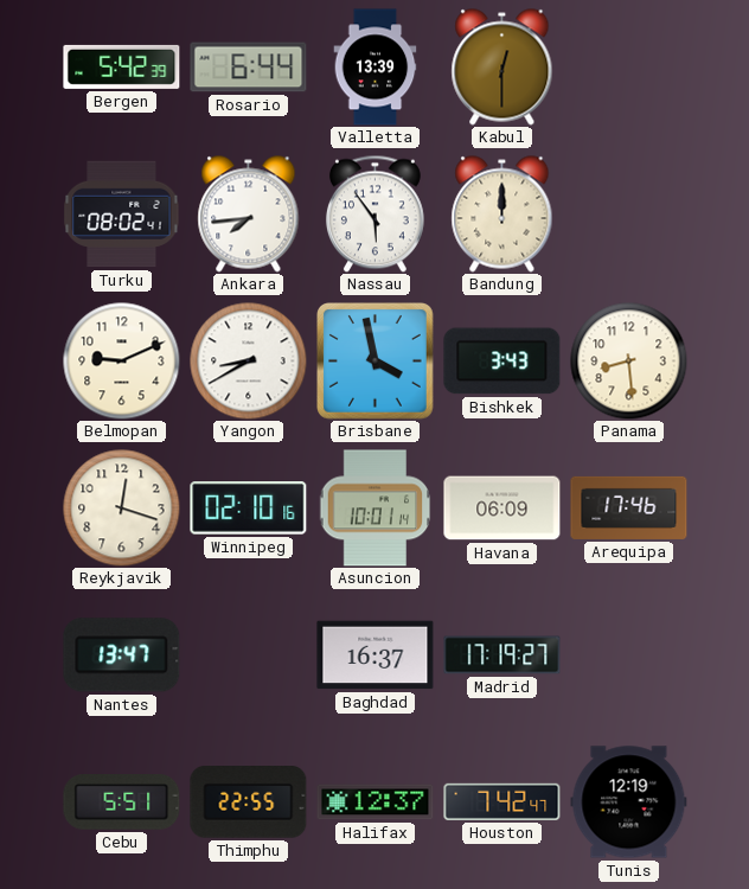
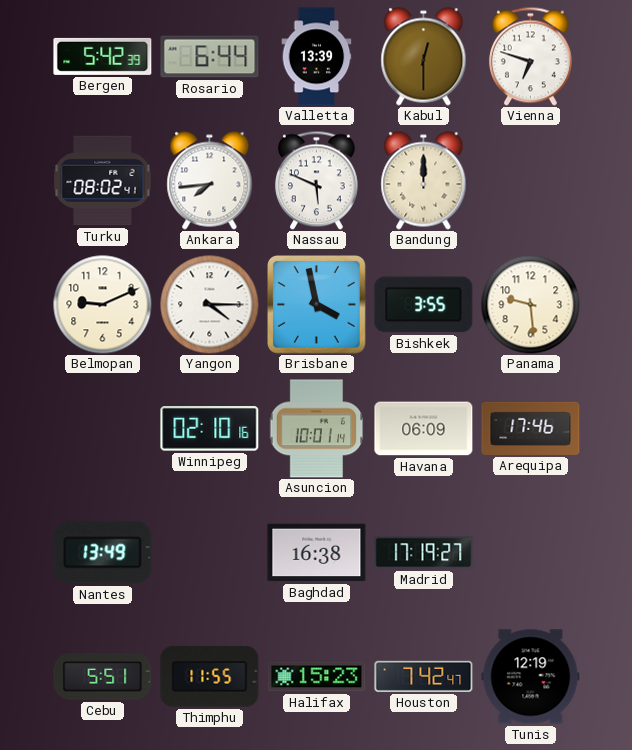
Vienna: none -> 6:48
Nassau: 5:54 -> 5:49
Yangon: 8:40 -> 4:15
Bishkek: 3:43 -> 3:55
Panama: 8:29 -> 9:29
Reykjavik: 12:18 -> none
Nantes: 13:47 -> 13:49
Baghdad: 16:37 -> 16:38
Thimphu: 22:55 -> 11:55
Halifax: 12:37 -> 15:23
